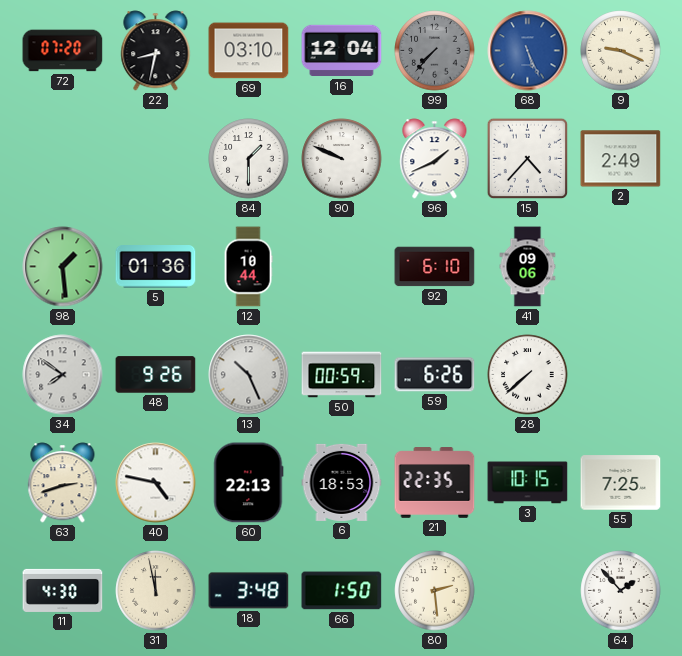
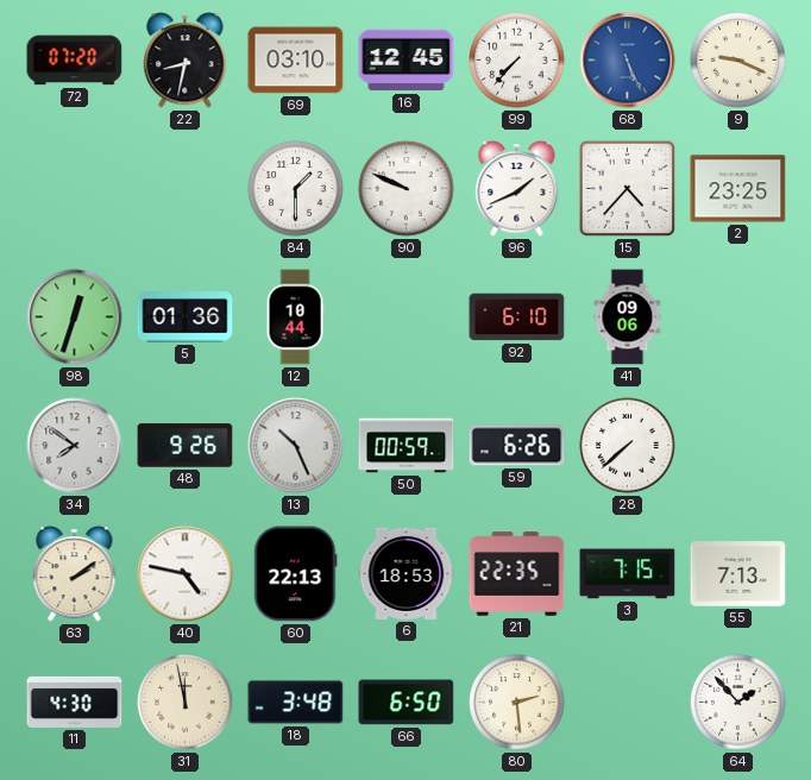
16: 12:04 -> 12:45
99 dial: grey -> white
2: 2:49 -> 23:25
98: 1:29 -> 12:33
63: 2:42 -> 2:09
3: 10:15 -> 7:15
55: 7:25 -> 7:13
66: 1:50 -> 6:50
